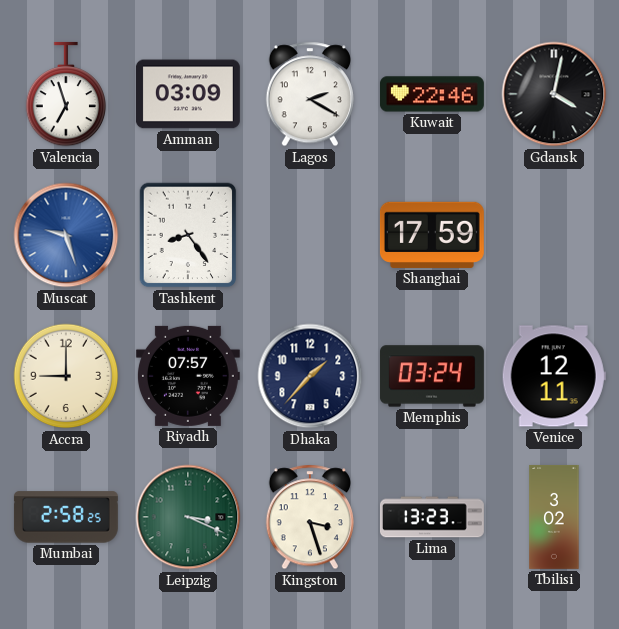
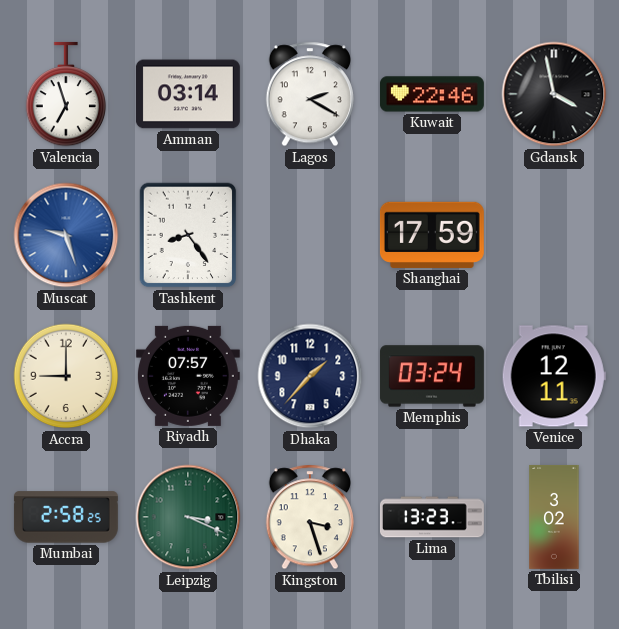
Amman: 03:09 -> 03:14
Gdansk: 4:02 -> 3:58
